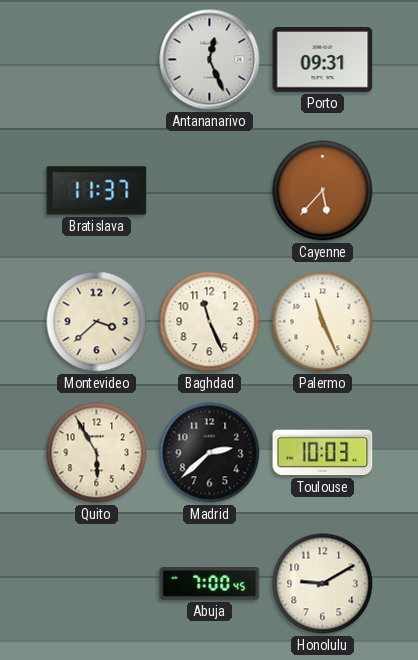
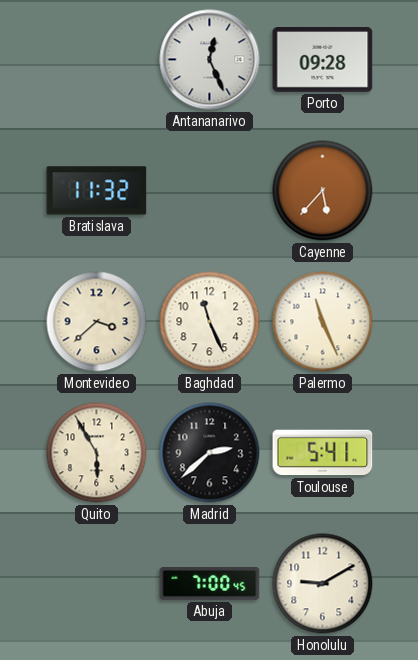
Porto: 09:31 -> 09:28
Bratislava: 11:37 -> 11:32
Toulouse: 10:03 -> 5:41
